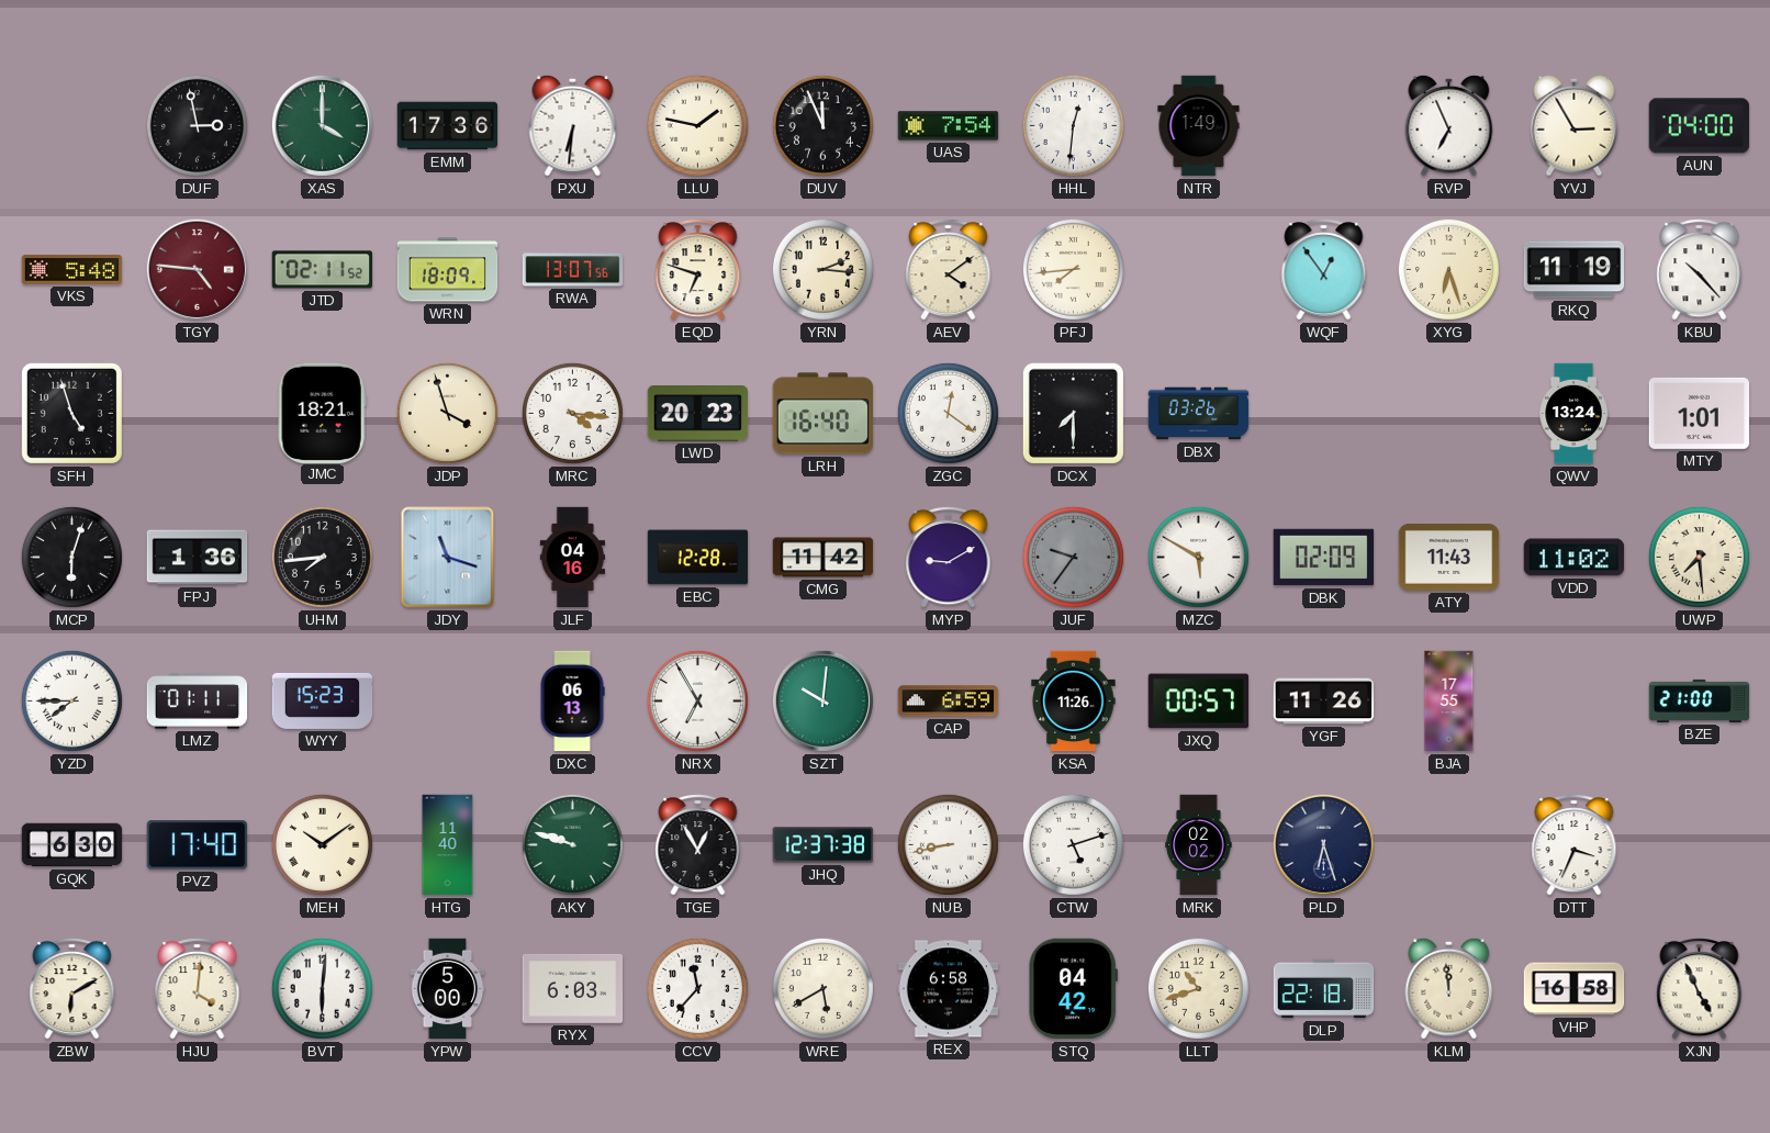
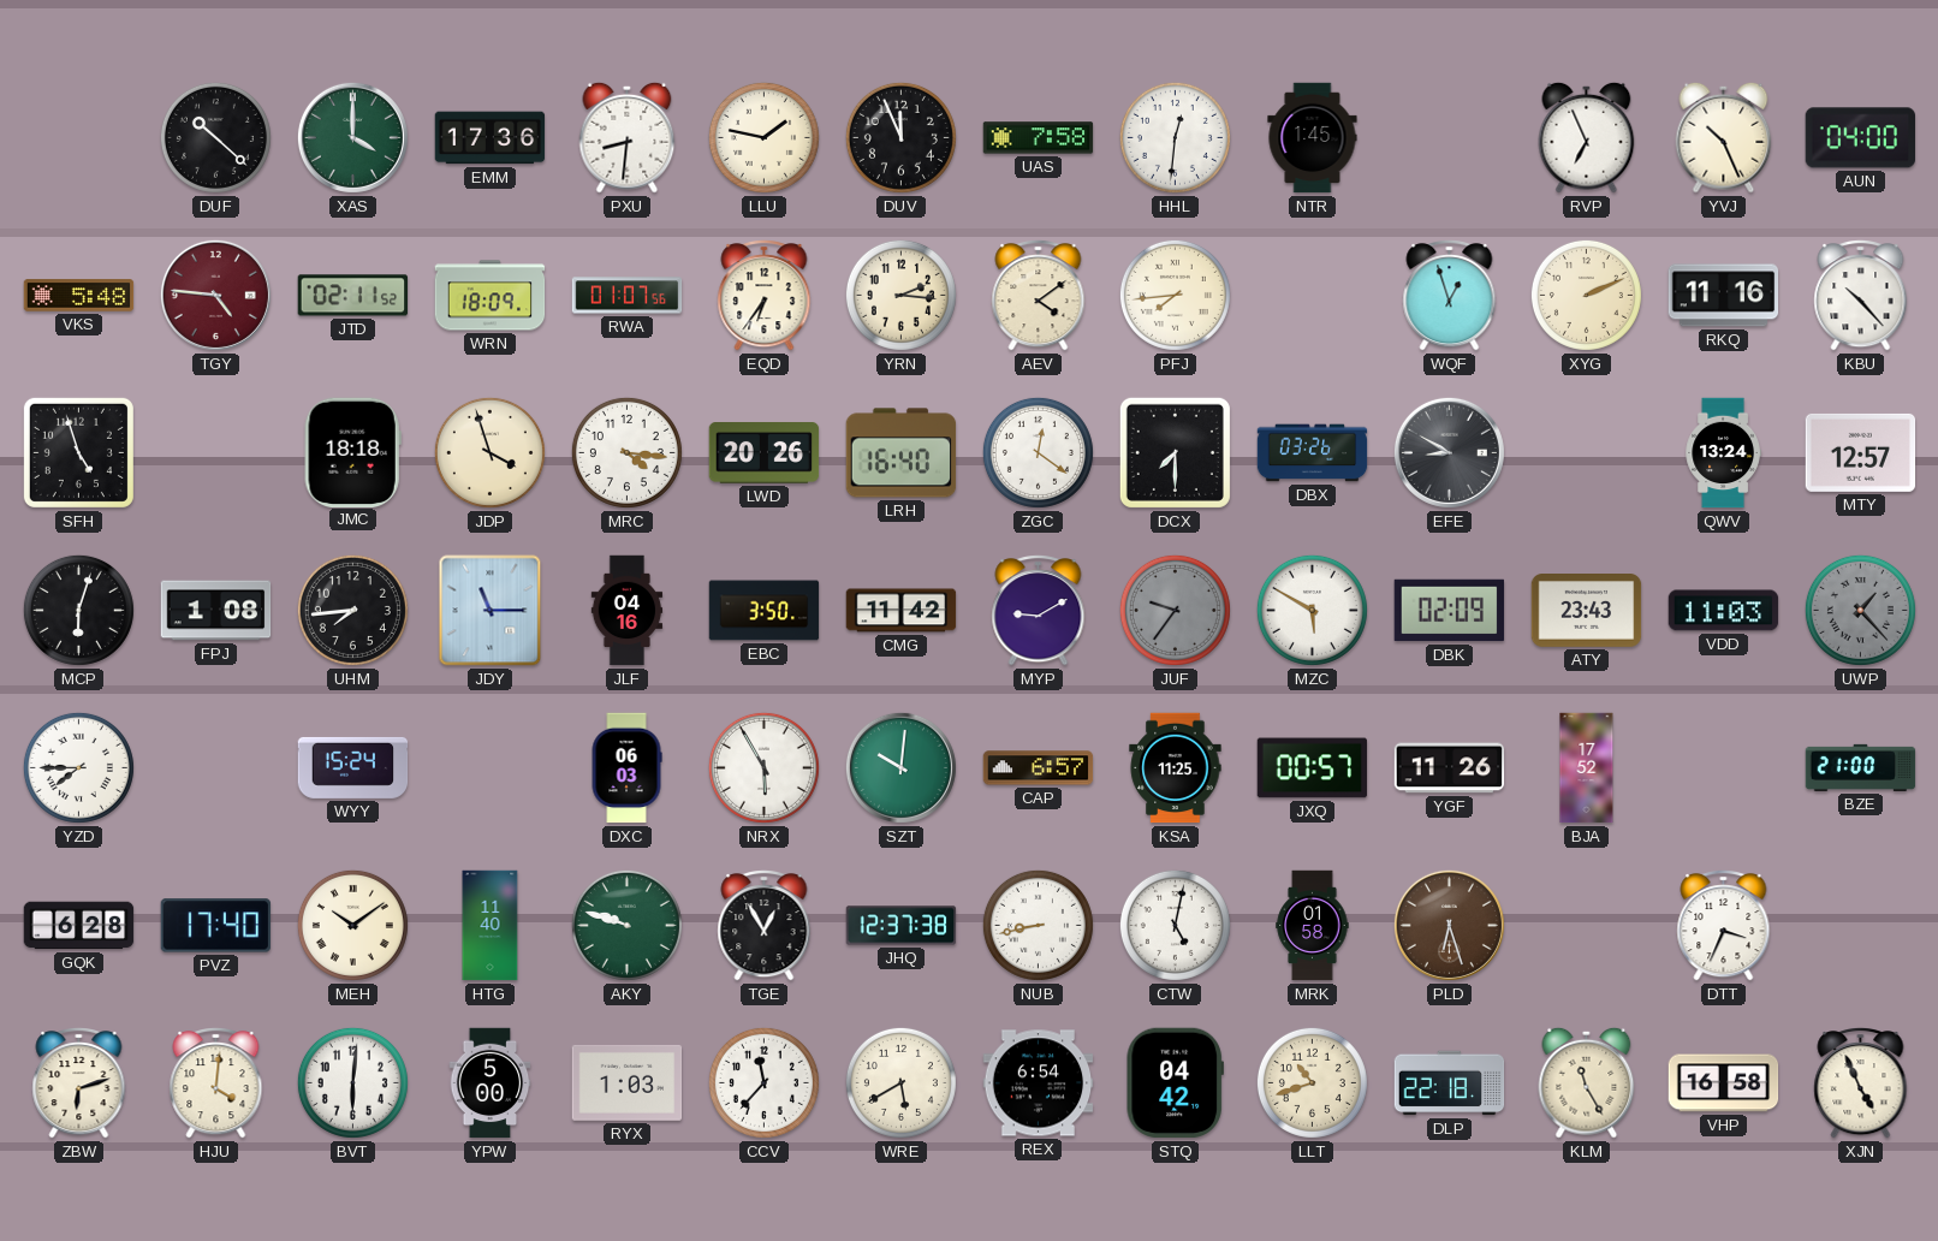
DUF: 2:58 -> 10:22
PXU: 6:31 -> 8:31
UAS: 7:54 -> 7:58
NTR: 1:49 -> 1:45
YVJ: 2:55 -> 10:26
RWA: 13:07 -> 01:07
EQD: 6:48 -> 6:36
WQF: 12:54 -> 12:57
XYG: 6:27 -> 2:11
RKQ: 11:19 -> 11:16
JMC: 18:21 -> 18:18
LWD: 20:23 -> 20:26
EFE: none -> 8:50
MTY: 1:01 -> 12:57
FPJ: 1:36 -> 1:08
JDY: 11:18 -> 11:15
EBC: 12:28 -> 3:50
ATY: 11:43 -> 23:43
VDD: 11:02 -> 11:03
UWP: 7:29 -> 1:23
UWP dial: cream -> grey
LMZ: 01:11 -> none
WYY: 15:23 -> 15:24
DXC: 06:13 -> 06:03
NRX: 6:55 -> 5:55
CAP: 6:59 -> 6:57
KSA: 11:26 -> 11:25
BJA: 17:55 -> 17:52
GQK: 6:30 -> 6:28
CTW: 5:12 -> 5:02
MRK: 02:02 -> 01:58
PLD dial: navy -> brown
ZBW: 6:10 -> 6:12
RYX: 6:03 -> 1:03
REX: 6:58 -> 6:54
KLM: 11:59 -> 11:25
